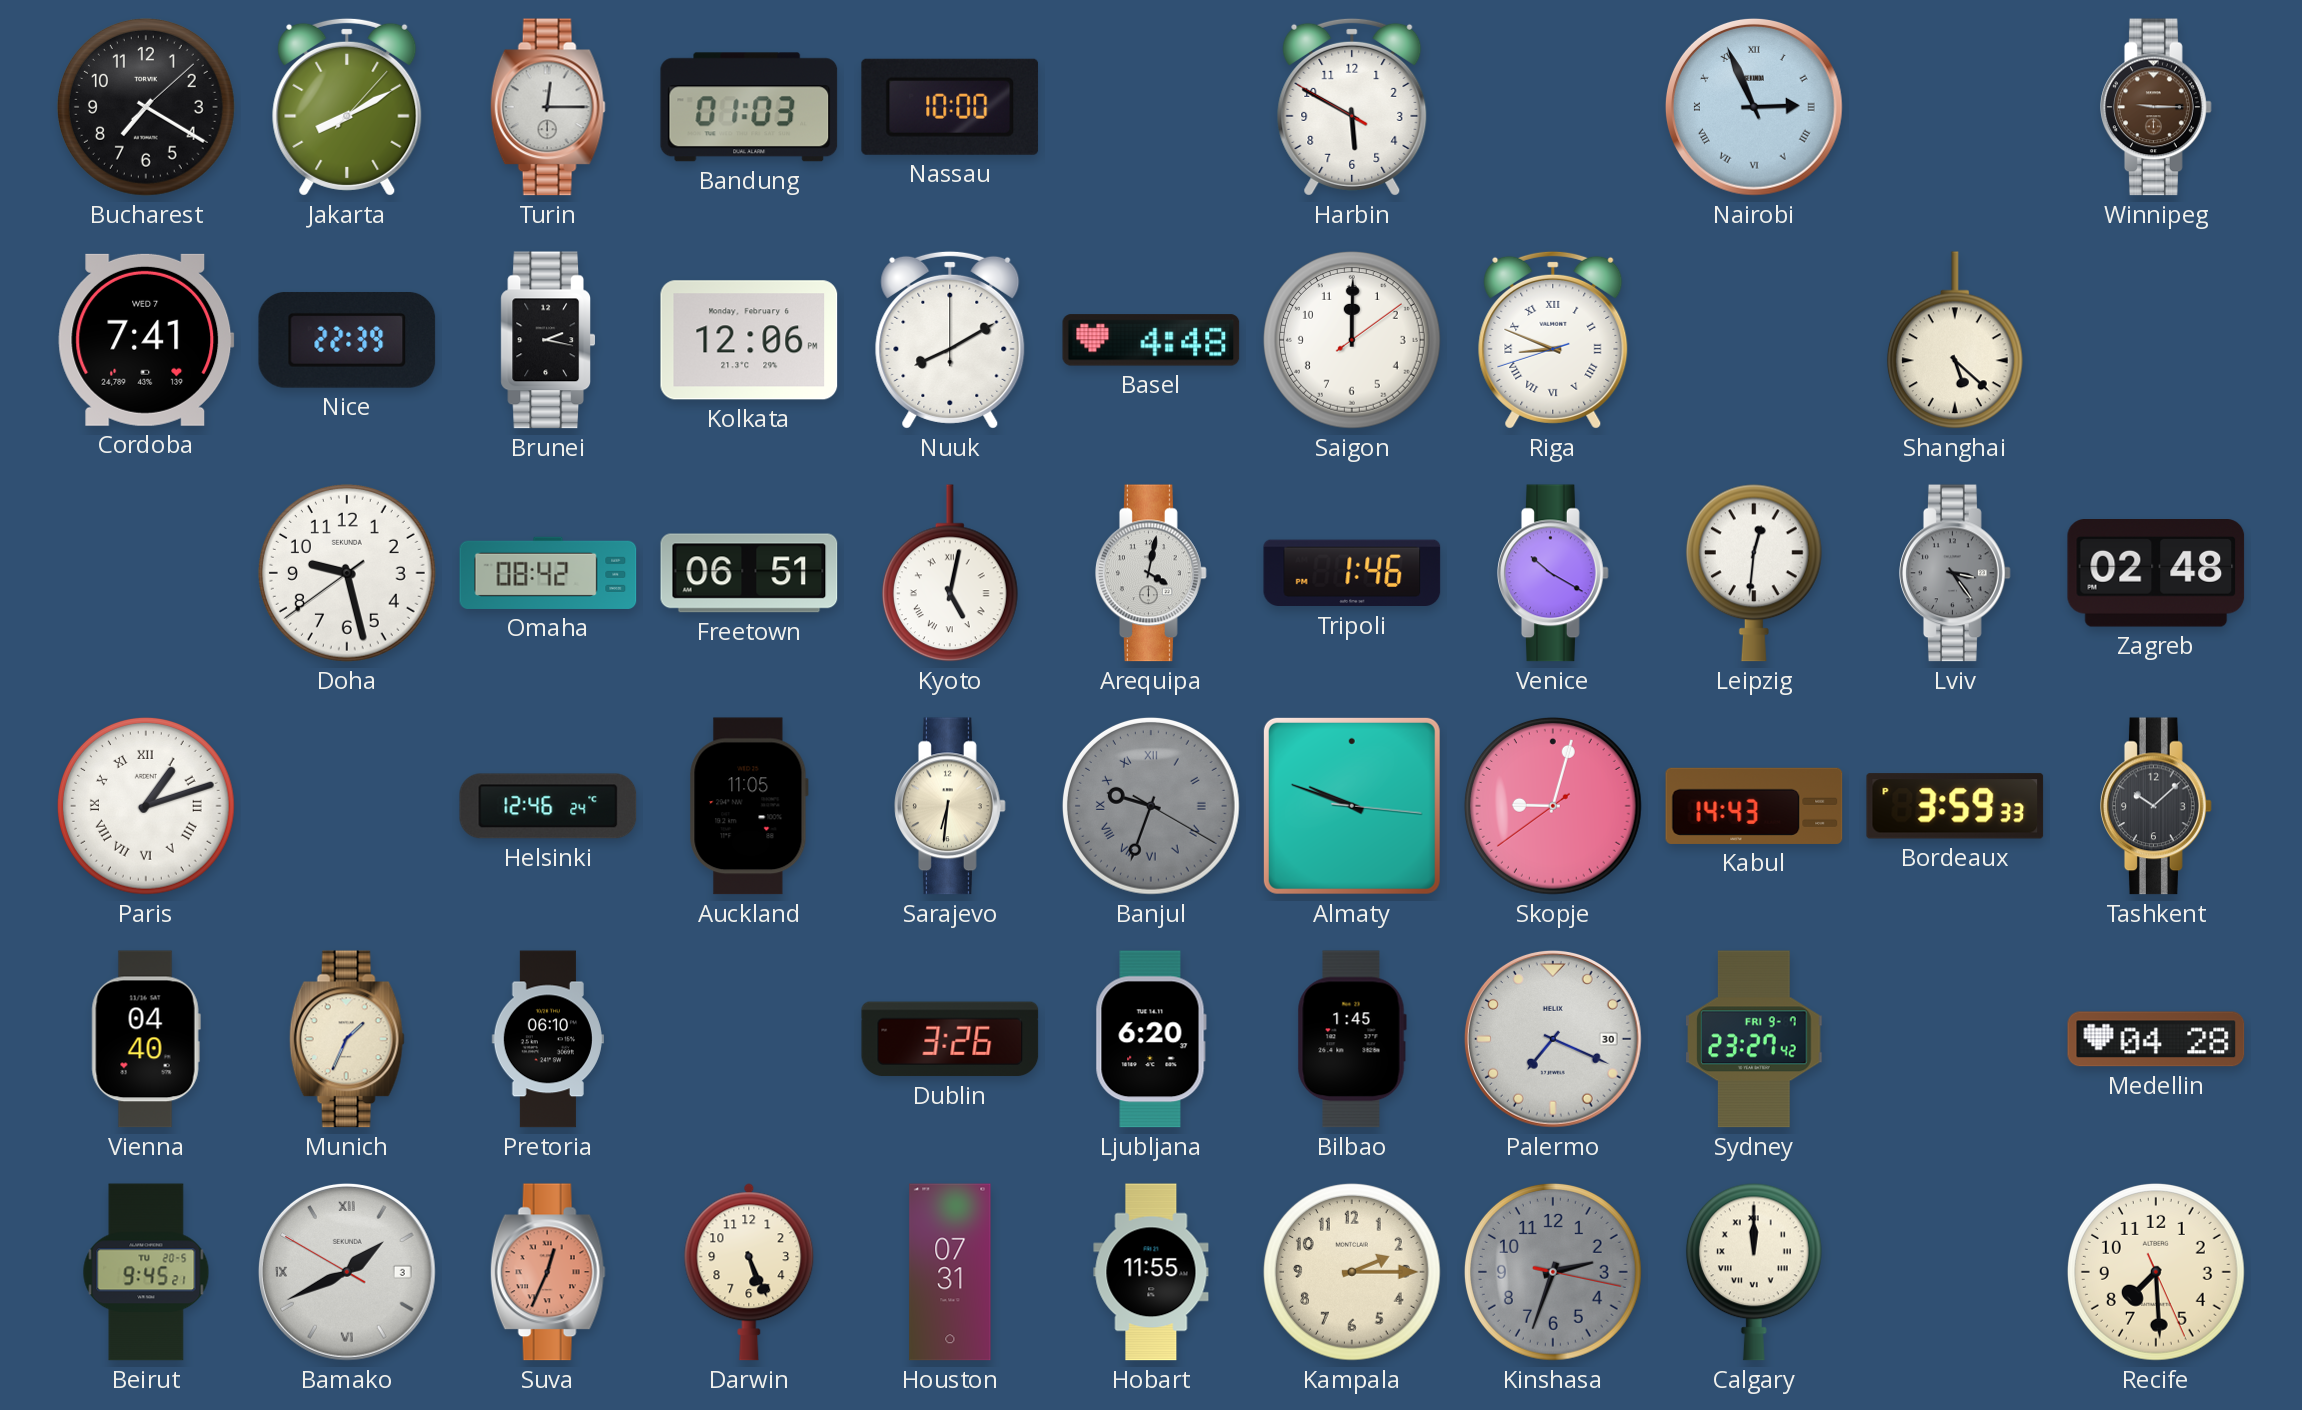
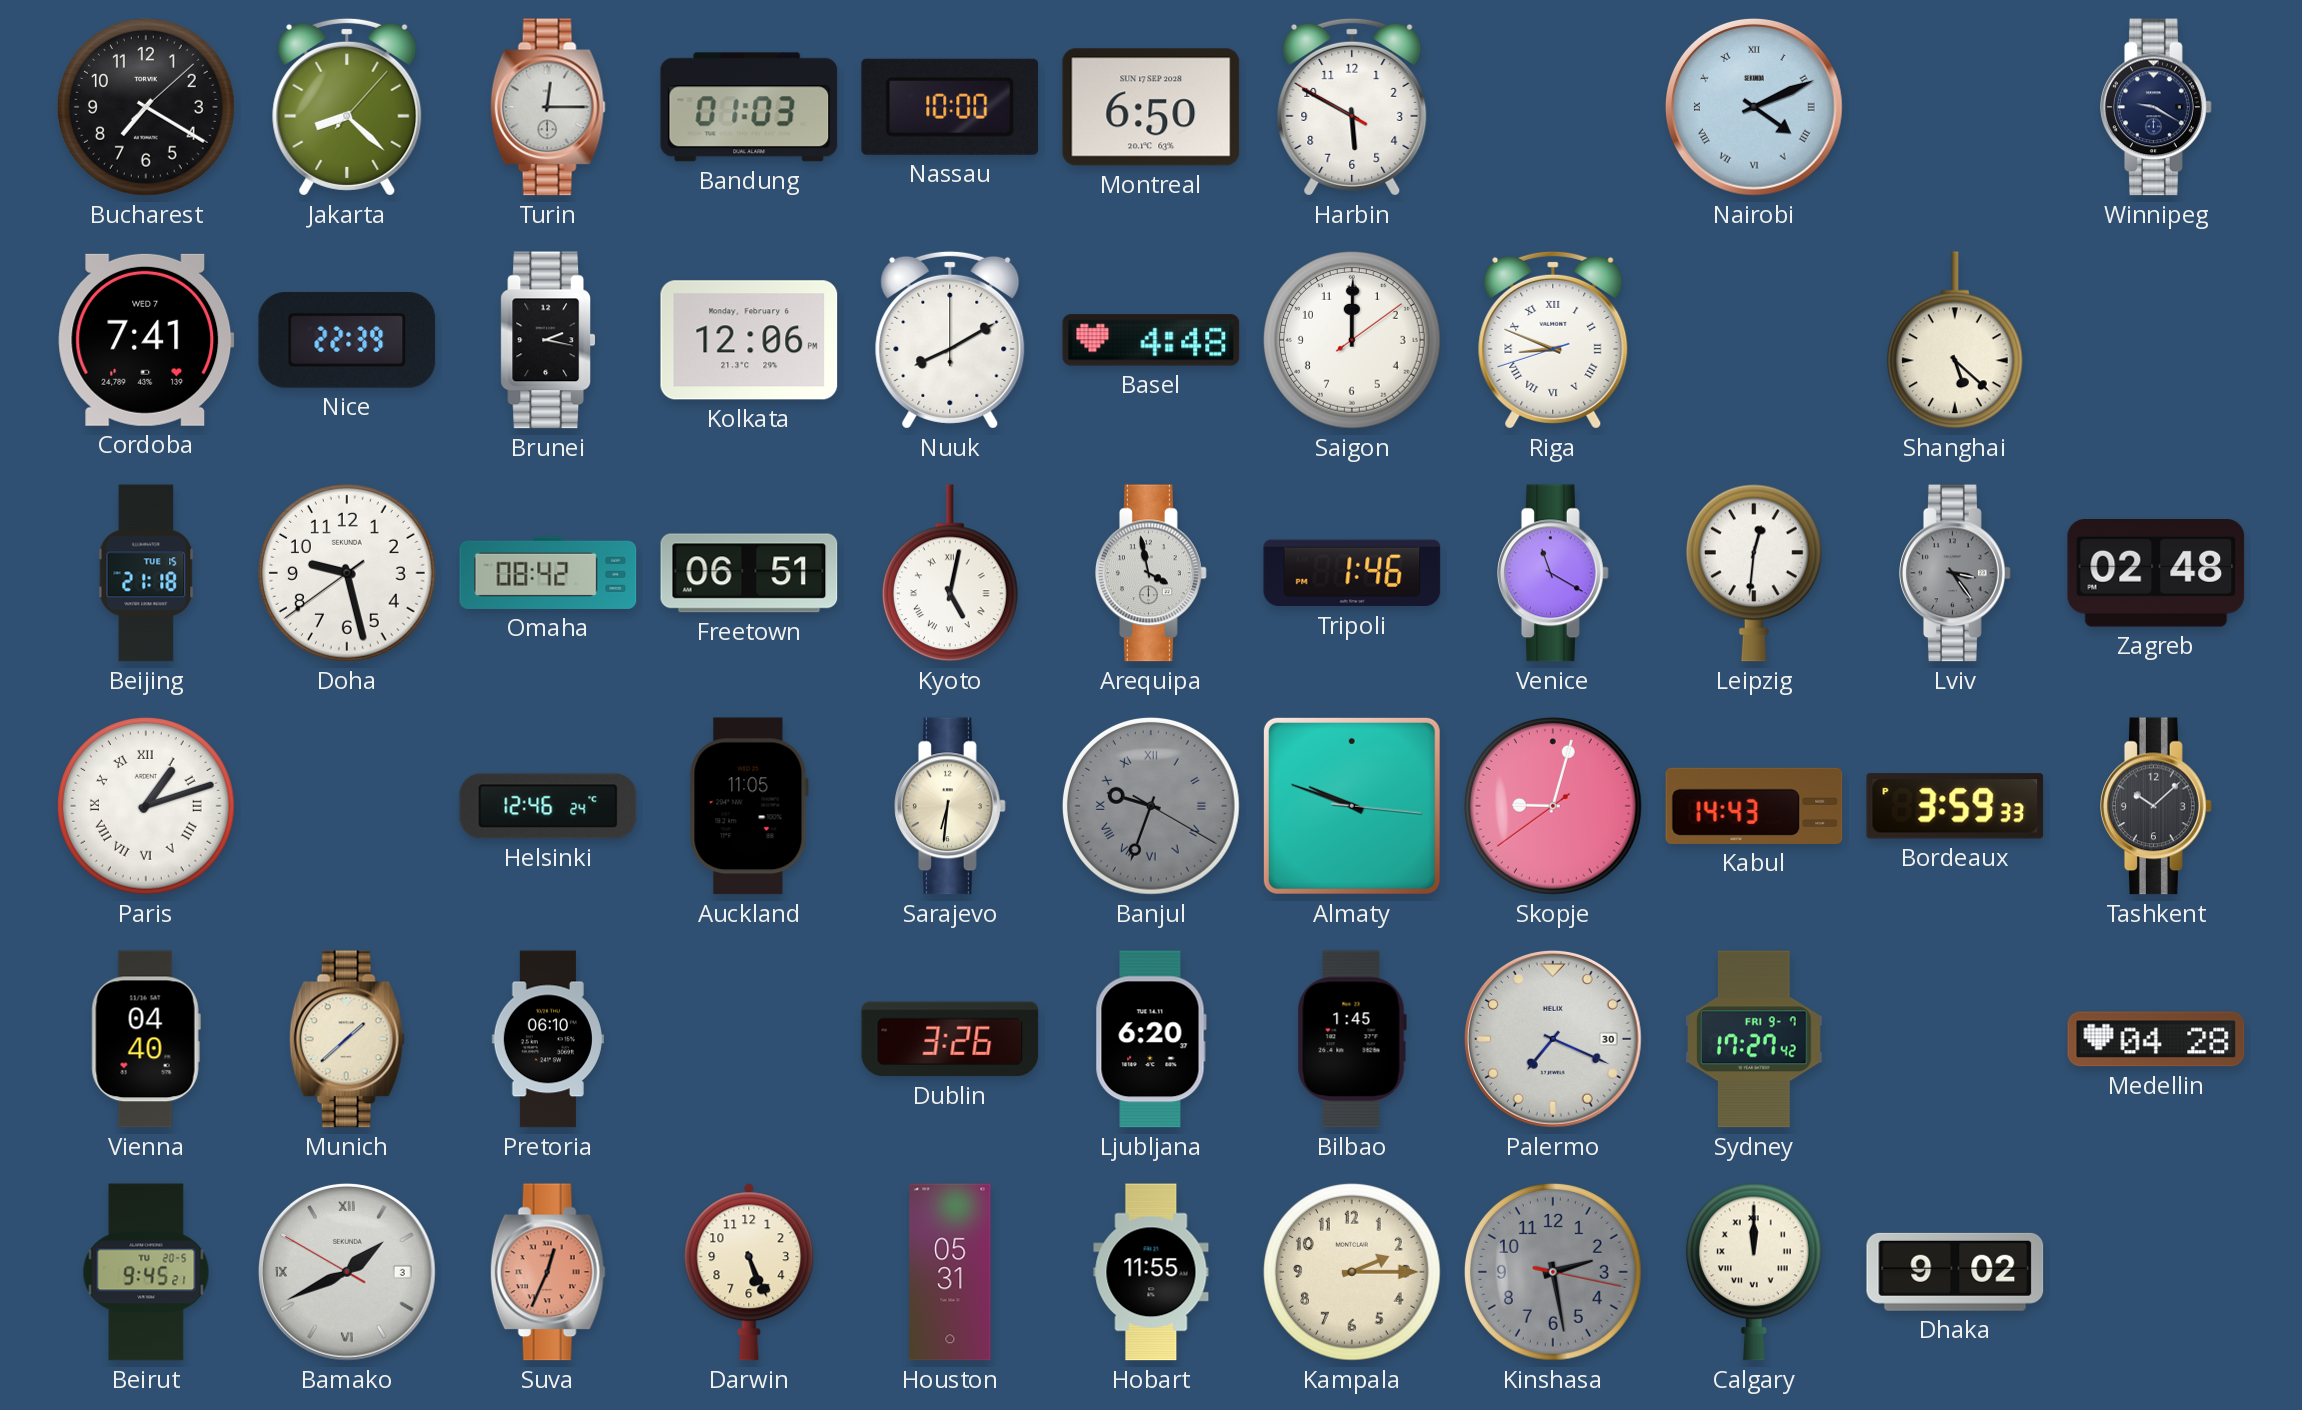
Jakarta: 8:10 -> 8:22
Montreal: none -> 6:50
Nairobi: 2:56 -> 4:11
Winnipeg: 9:15 -> 9:20
Winnipeg dial: brown -> navy
Beijing: none -> 21:18
Arequipa: 4:02 -> 3:58
Venice: 10:20 -> 11:20
Munich: 1:34 -> 1:38
Sydney: 23:27 -> 17:27
Houston: 07:31 -> 05:31
Kinshasa: 2:33 -> 2:28
Dhaka: none -> 9:02
Recife: 7:29 -> none
